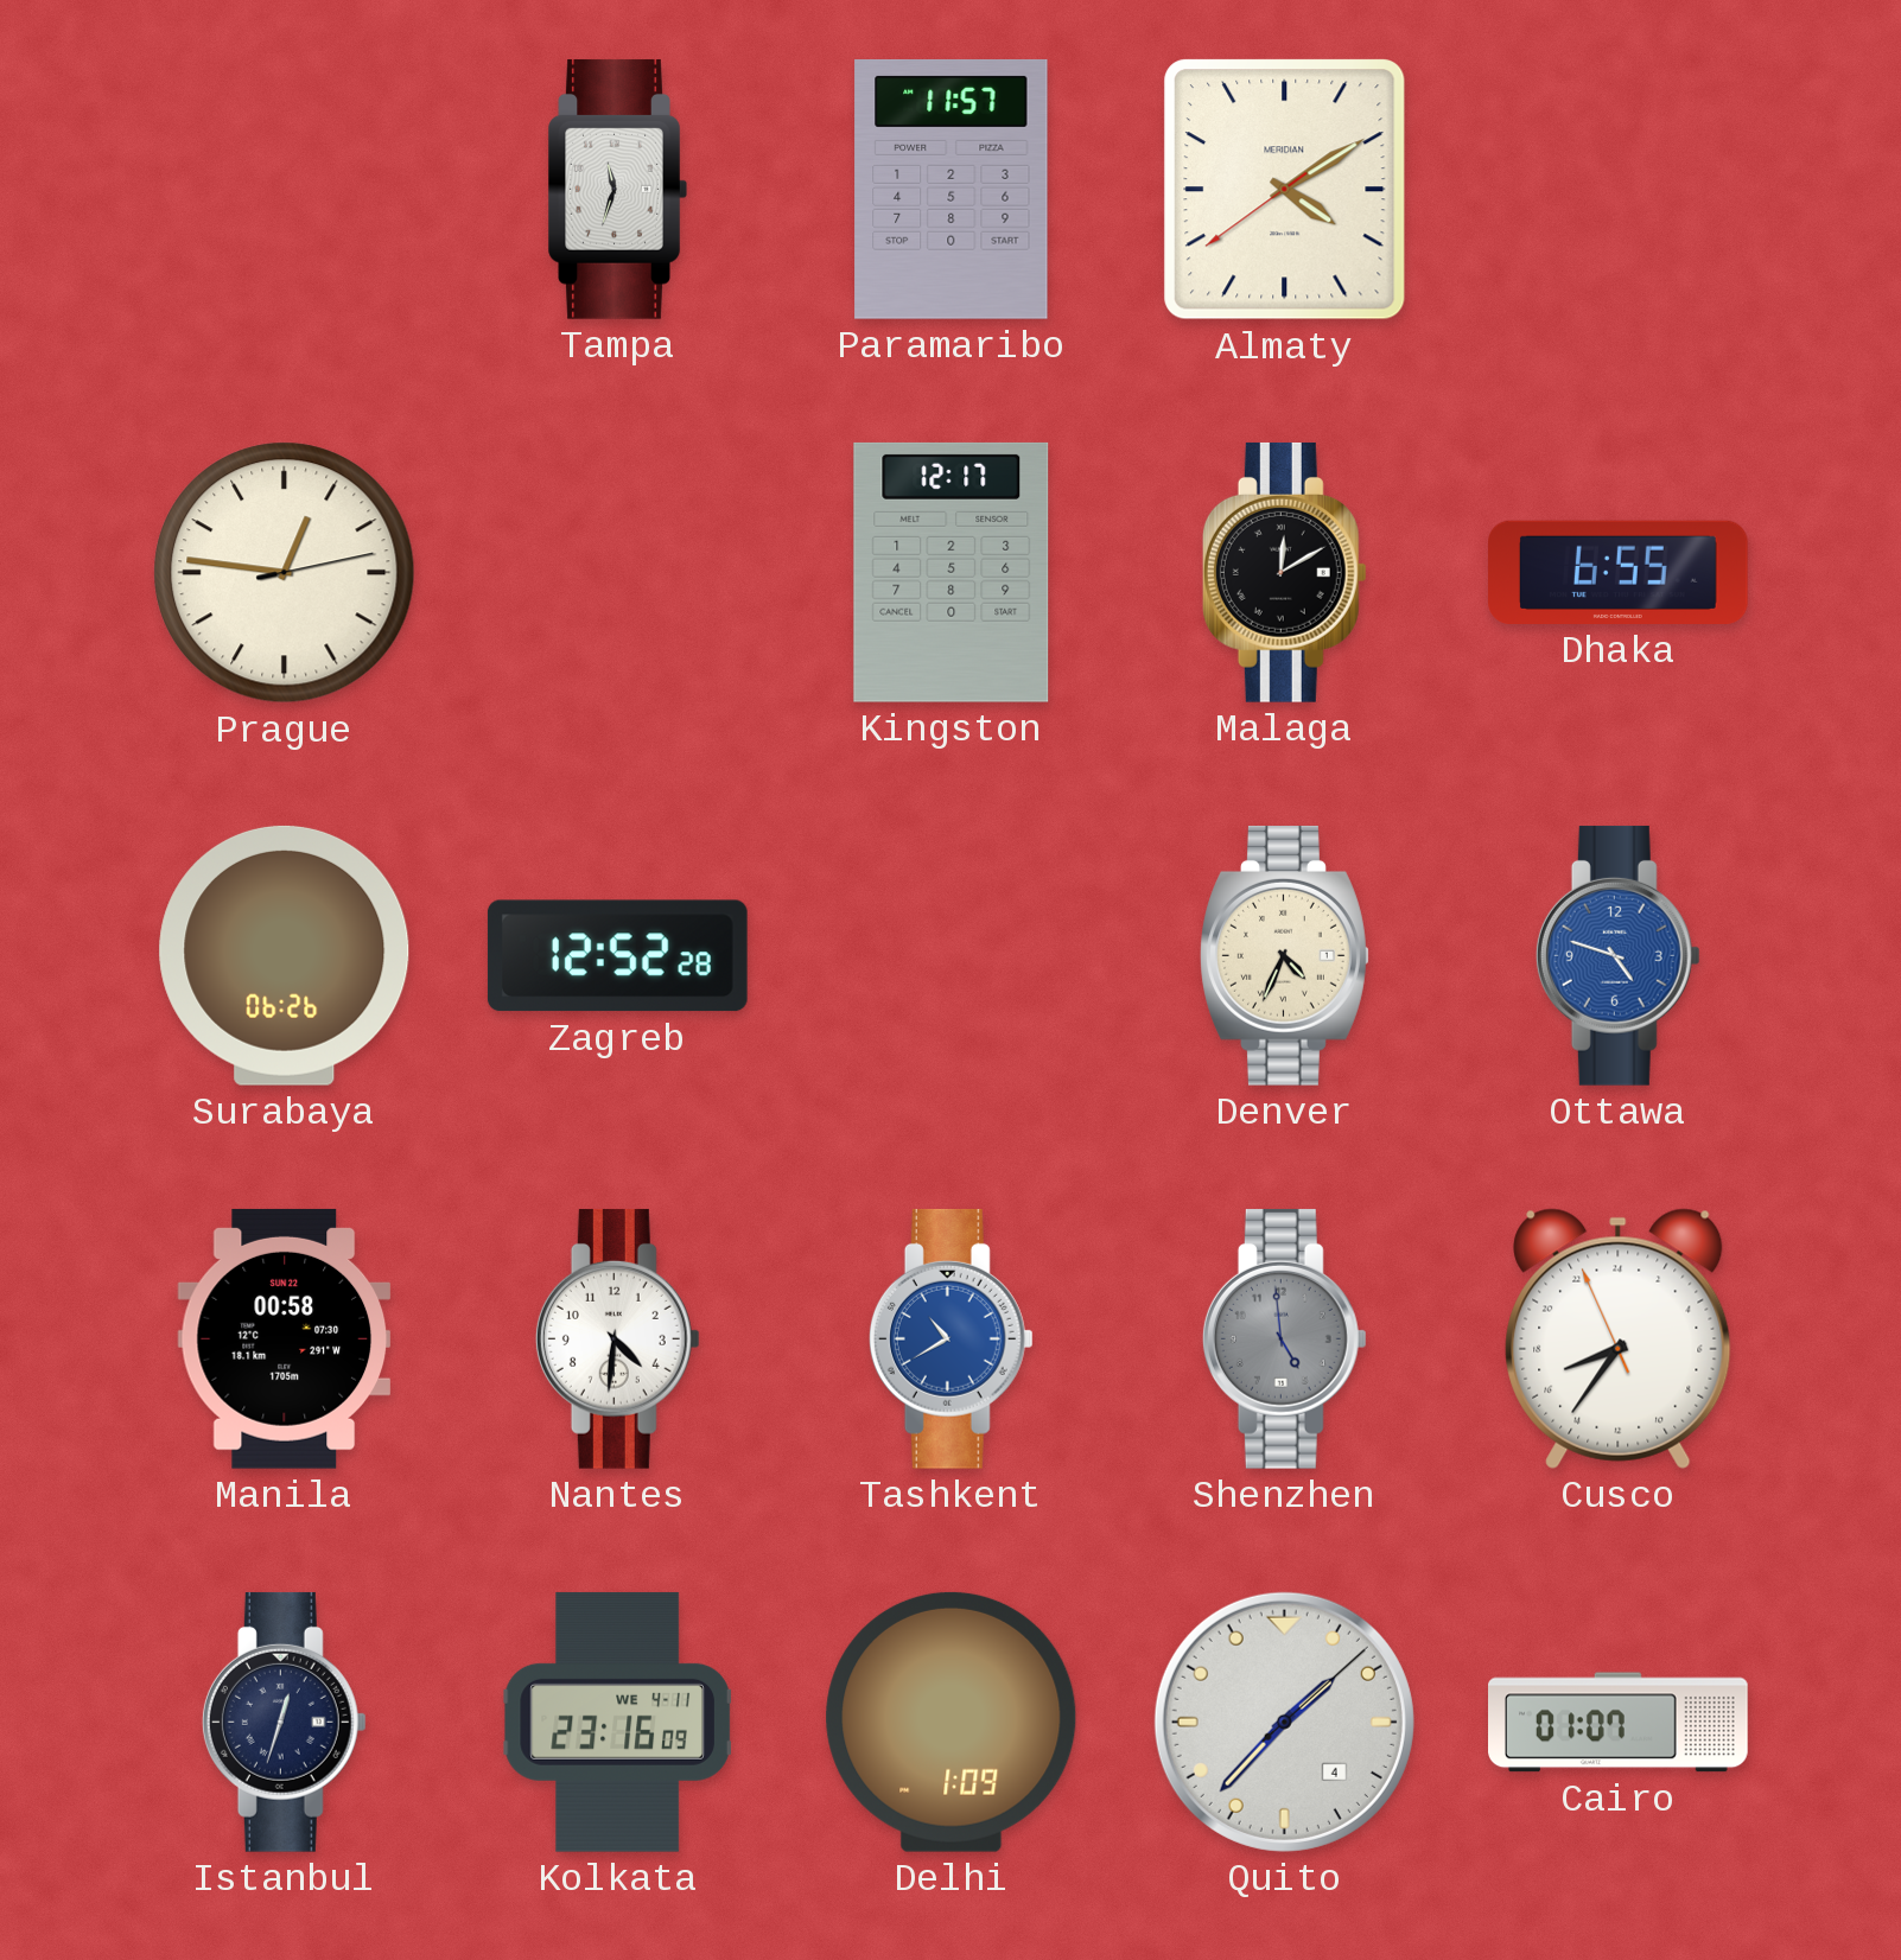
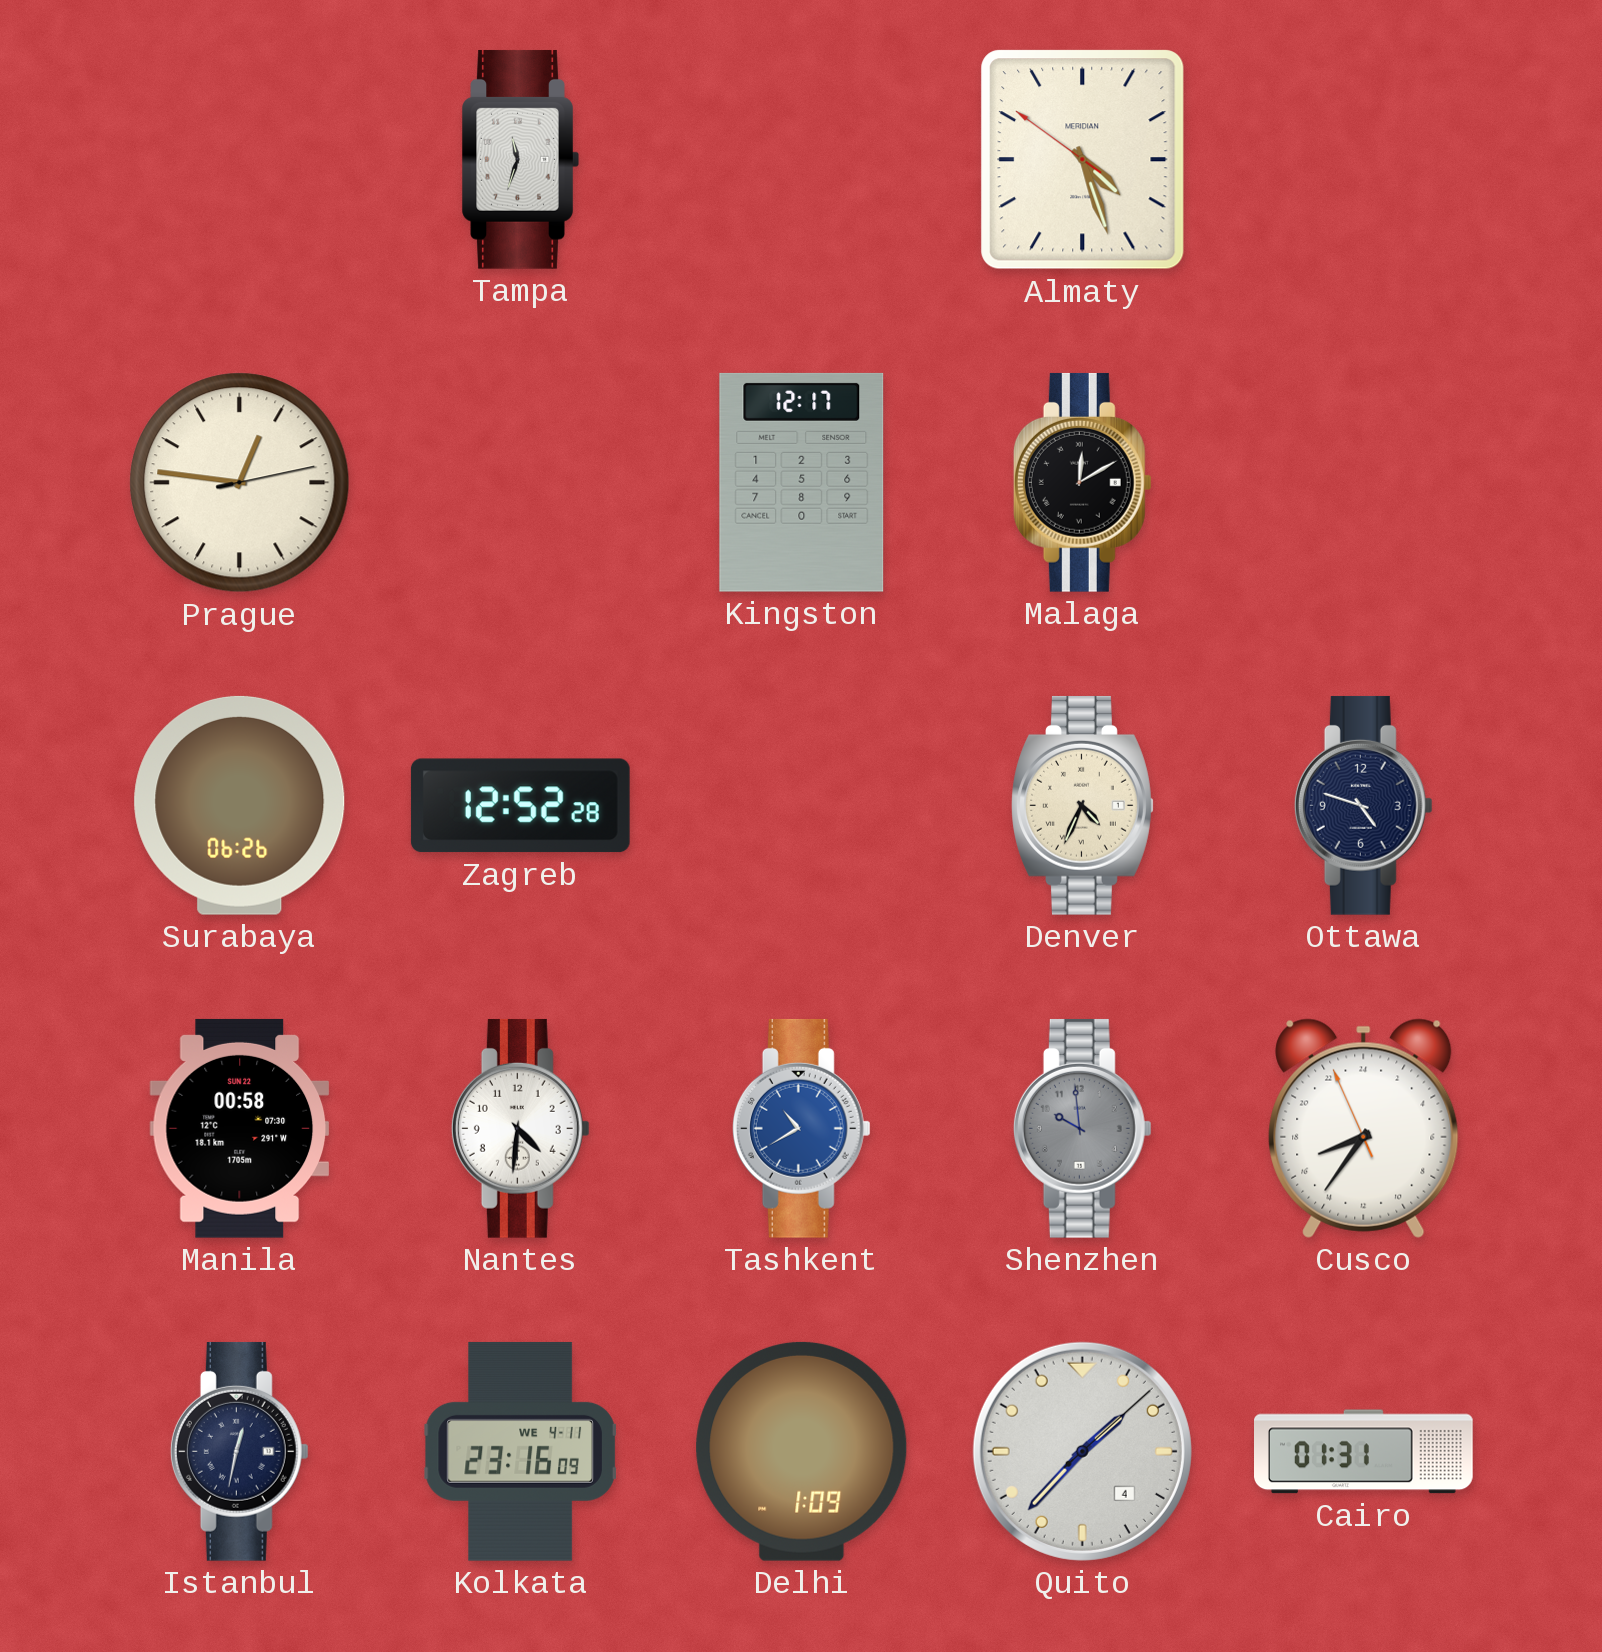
Paramaribo: 11:57 -> none
Almaty: 4:09 -> 4:26
Dhaka: 6:55 -> none
Ottawa dial: blue -> navy
Shenzhen: 4:59 -> 9:59
Istanbul: 12:33 -> 12:32
Cairo: 01:07 -> 01:31
